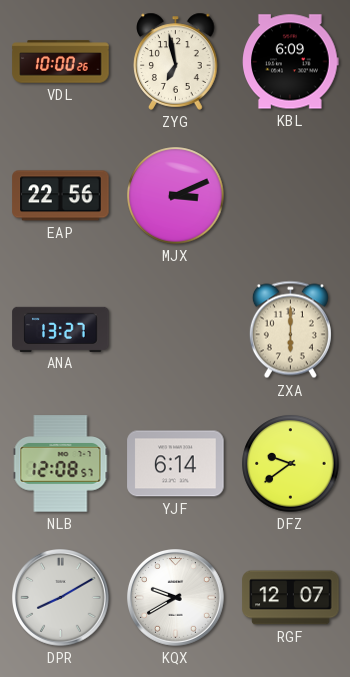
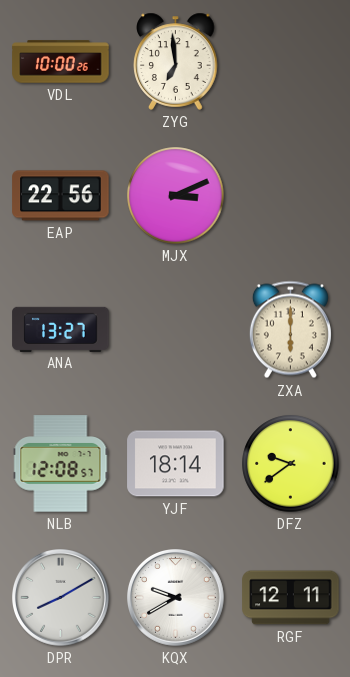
ZYG: 6:58 -> 6:59
KBL: 6:09 -> none
YJF: 6:14 -> 18:14
RGF: 12:07 -> 12:11
